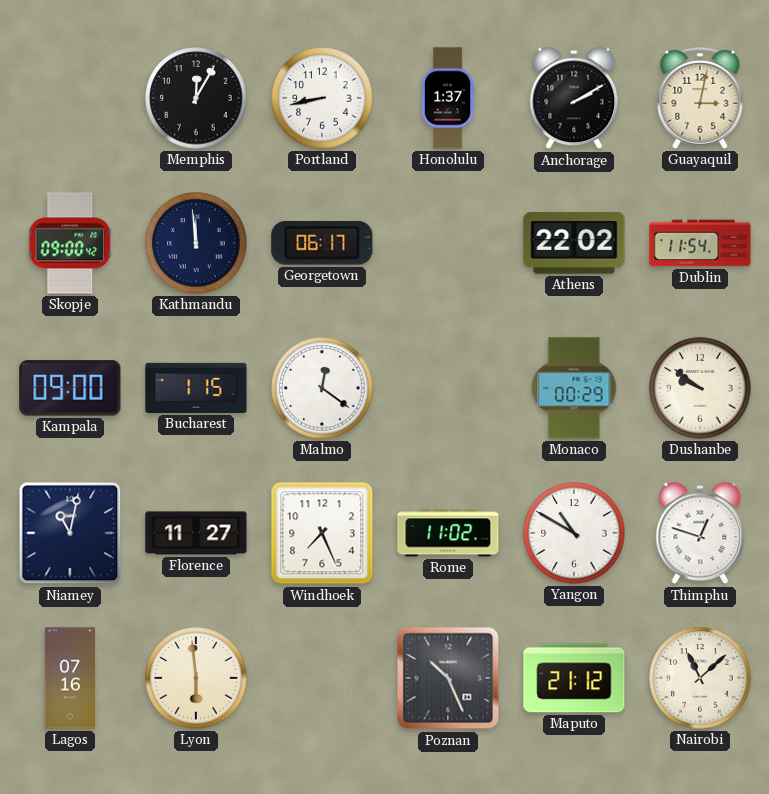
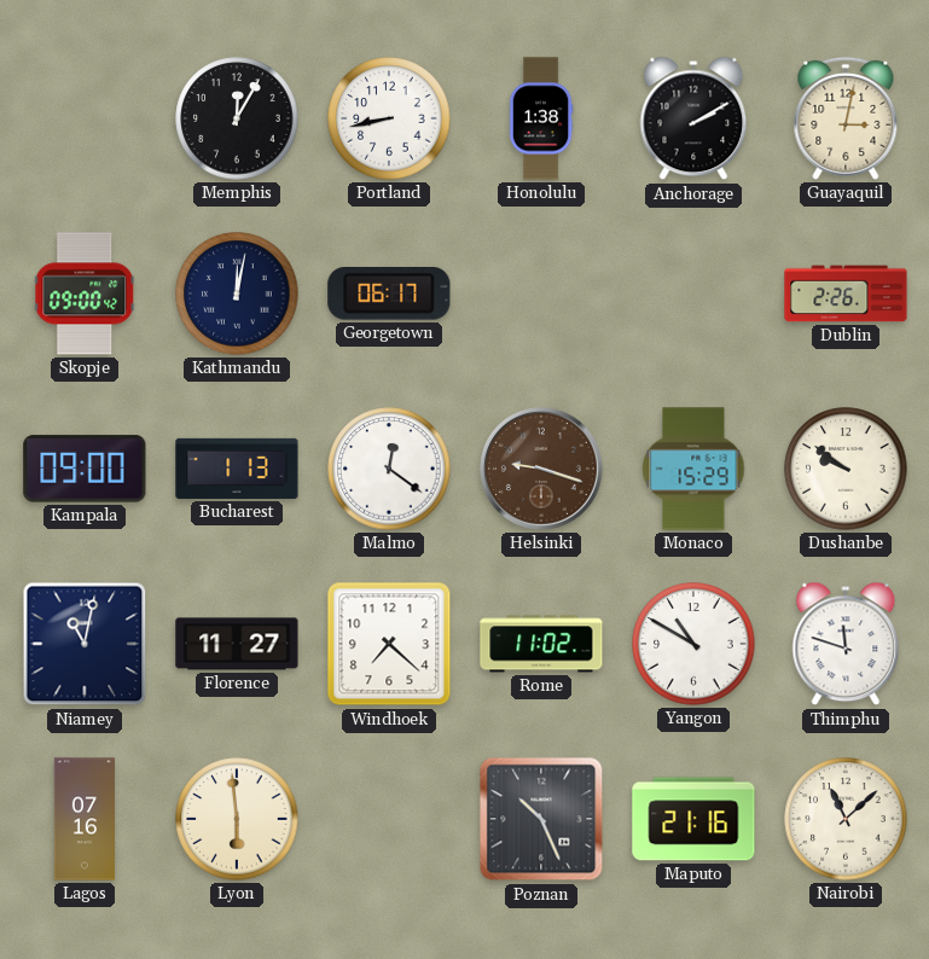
Honolulu: 1:37 -> 1:38
Kathmandu: 11:59 -> 12:02
Athens: 22:02 -> none
Dublin: 11:54 -> 2:26
Bucharest: 1:15 -> 1:13
Helsinki: none -> 9:18
Monaco: 00:29 -> 15:29
Windhoek: 7:26 -> 7:22
Thimphu: 12:48 -> 11:48
Maputo: 21:12 -> 21:16
